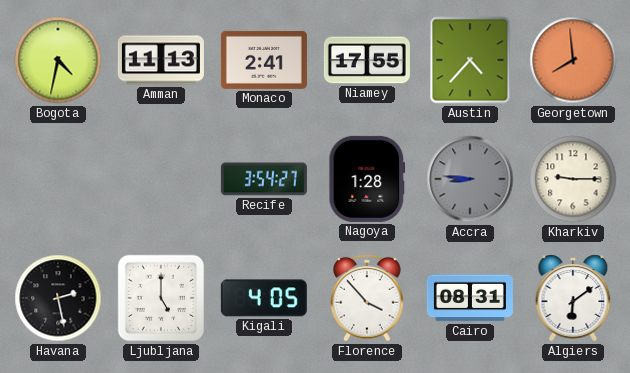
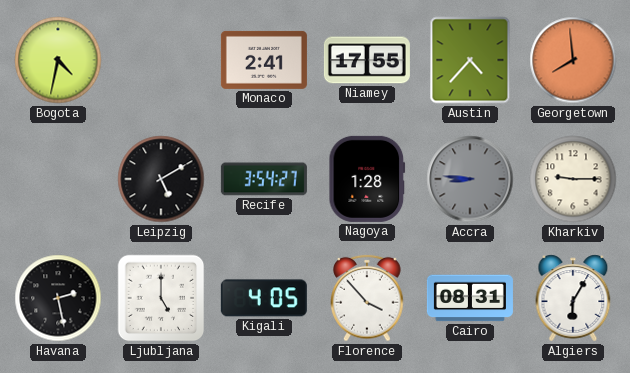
Amman: 11:13 -> none
Leipzig: none -> 5:10
Algiers: 6:09 -> 6:05
